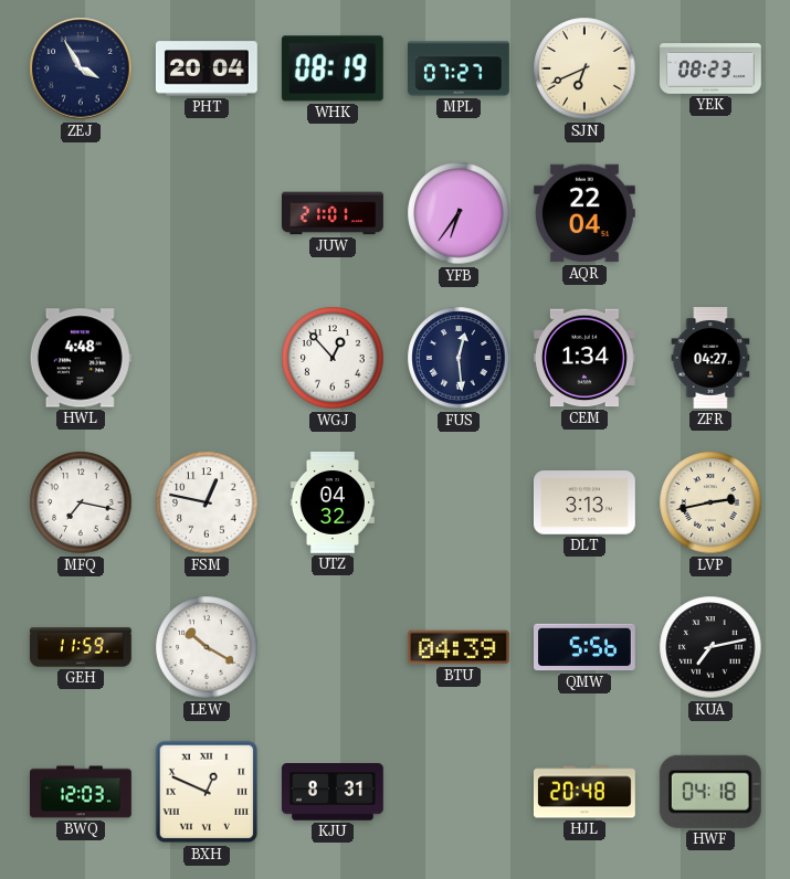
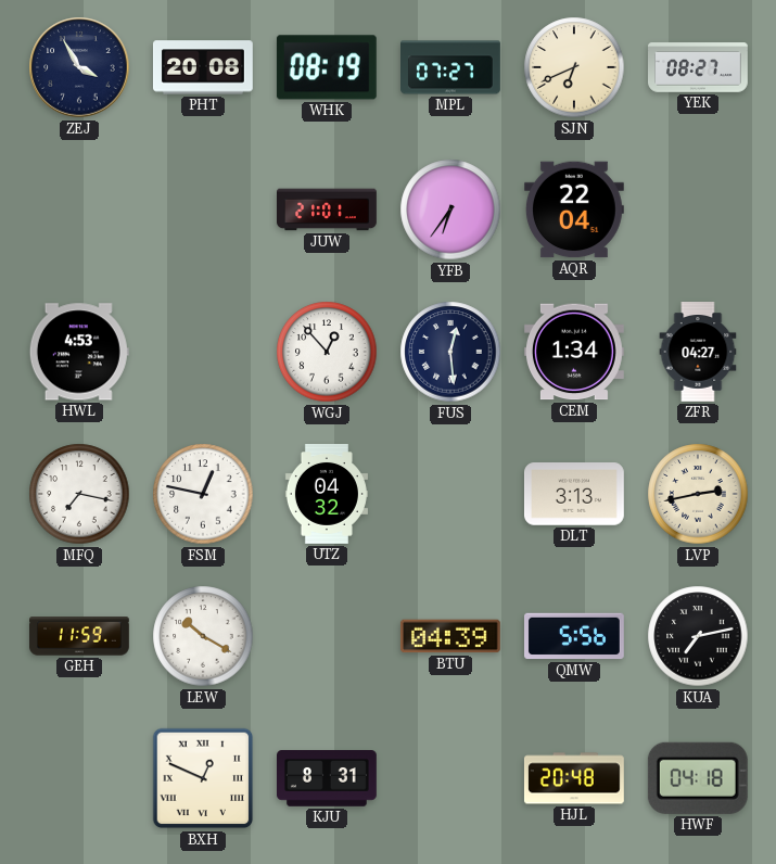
PHT: 20:04 -> 20:08
YEK: 08:23 -> 08:27
HWL: 4:48 -> 4:53
BWQ: 12:03 -> none
